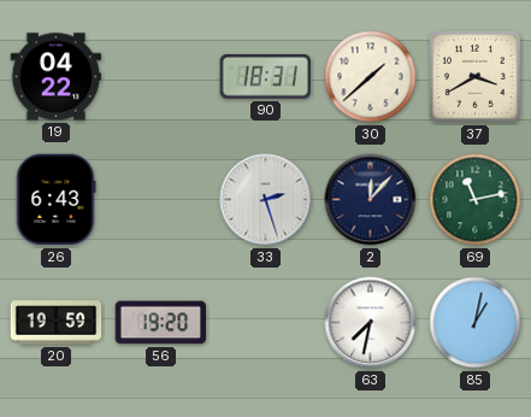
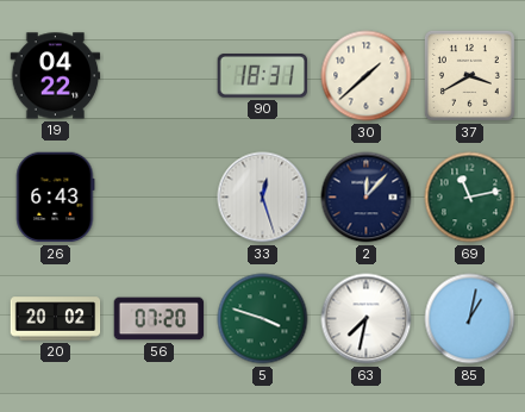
33: 2:27 -> 12:27
20: 19:59 -> 20:02
56: 19:20 -> 07:20
5: none -> 3:48
